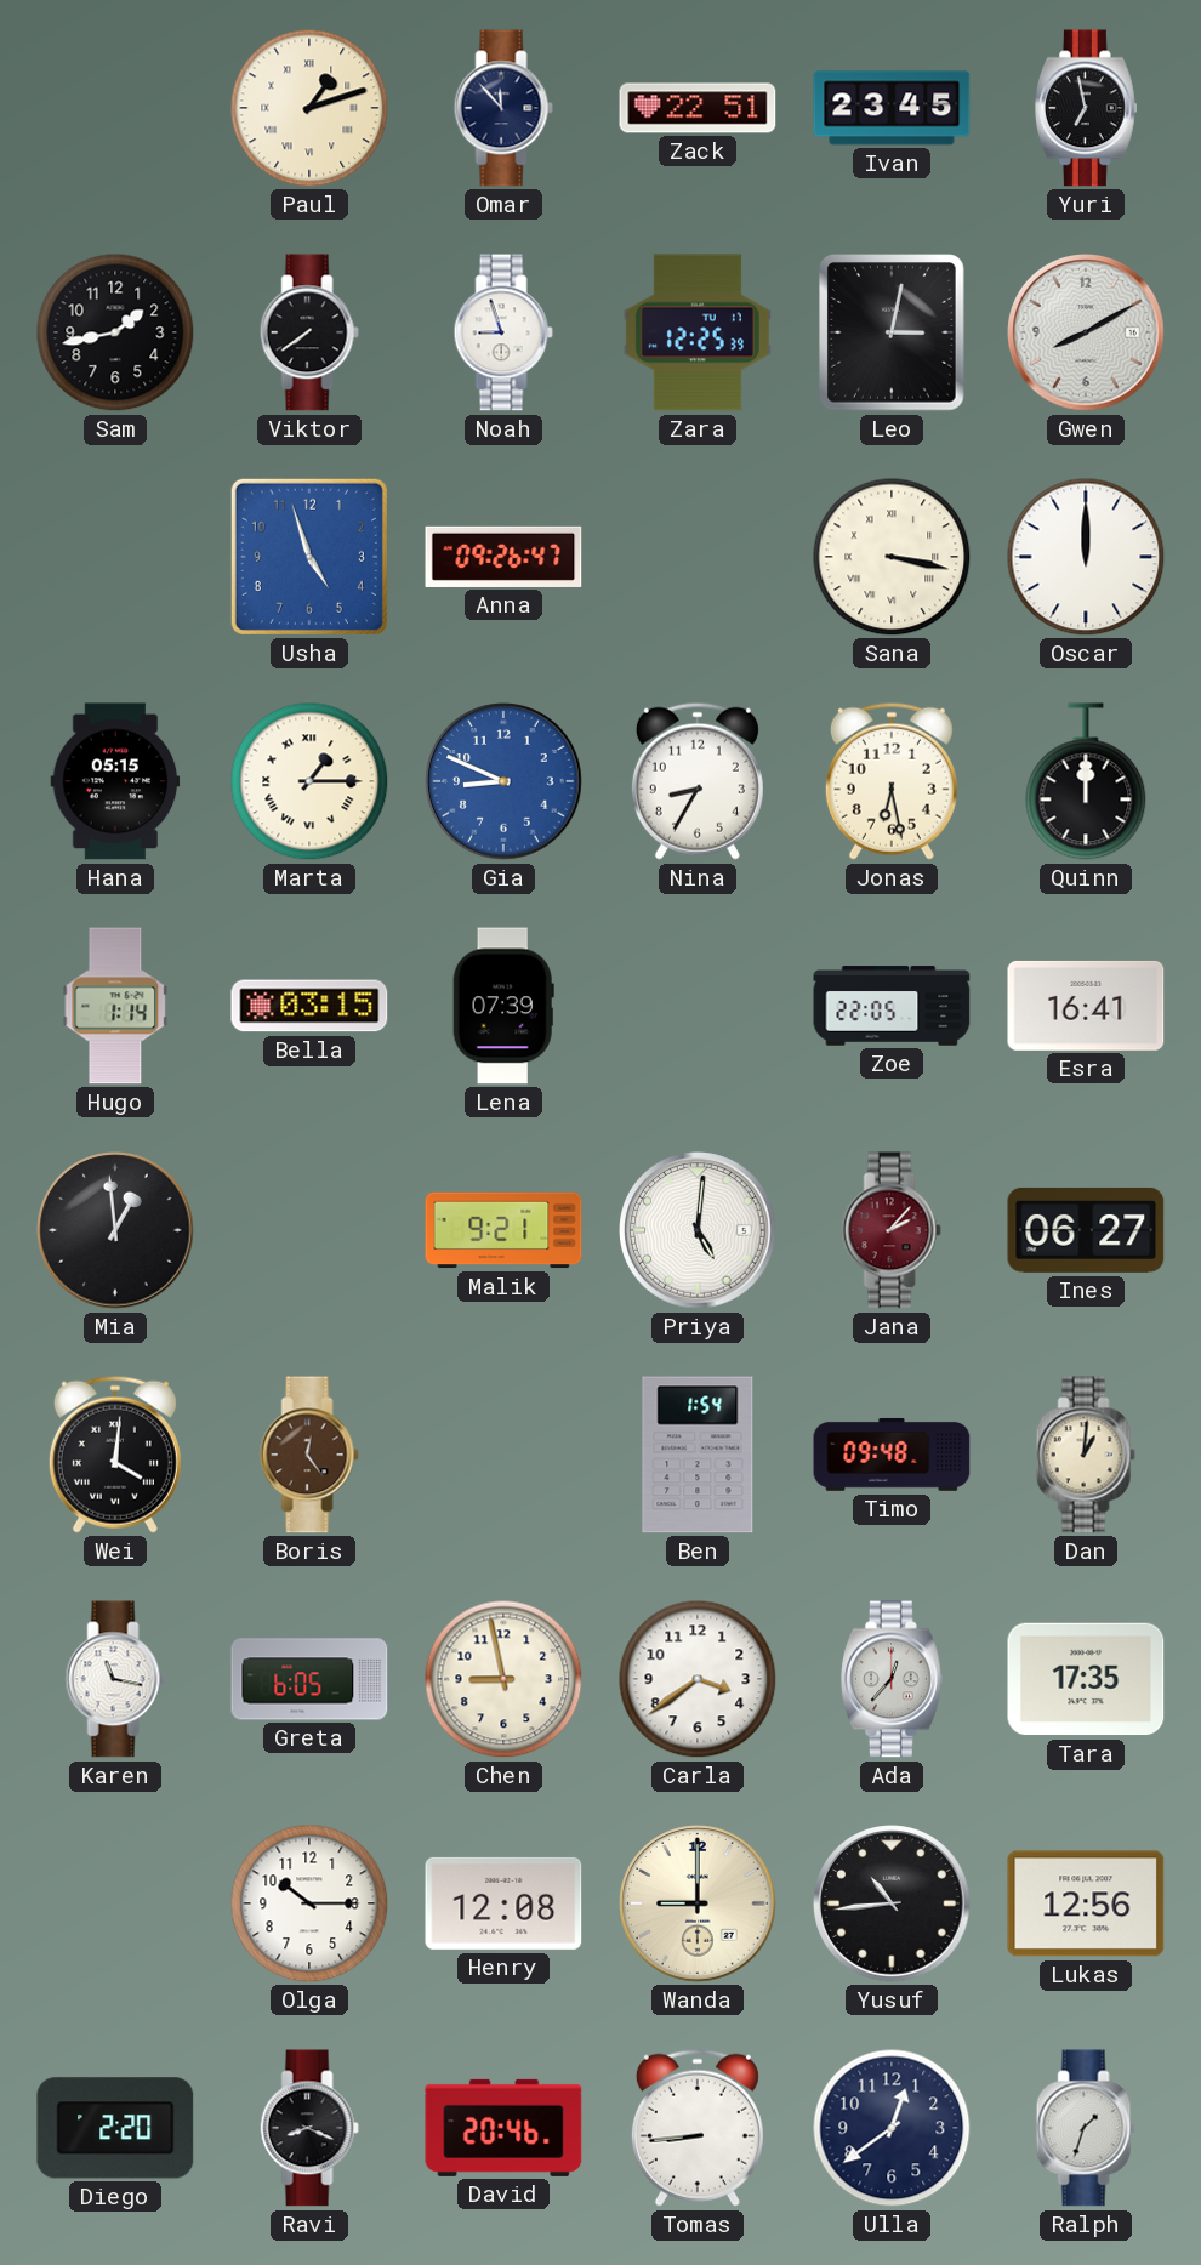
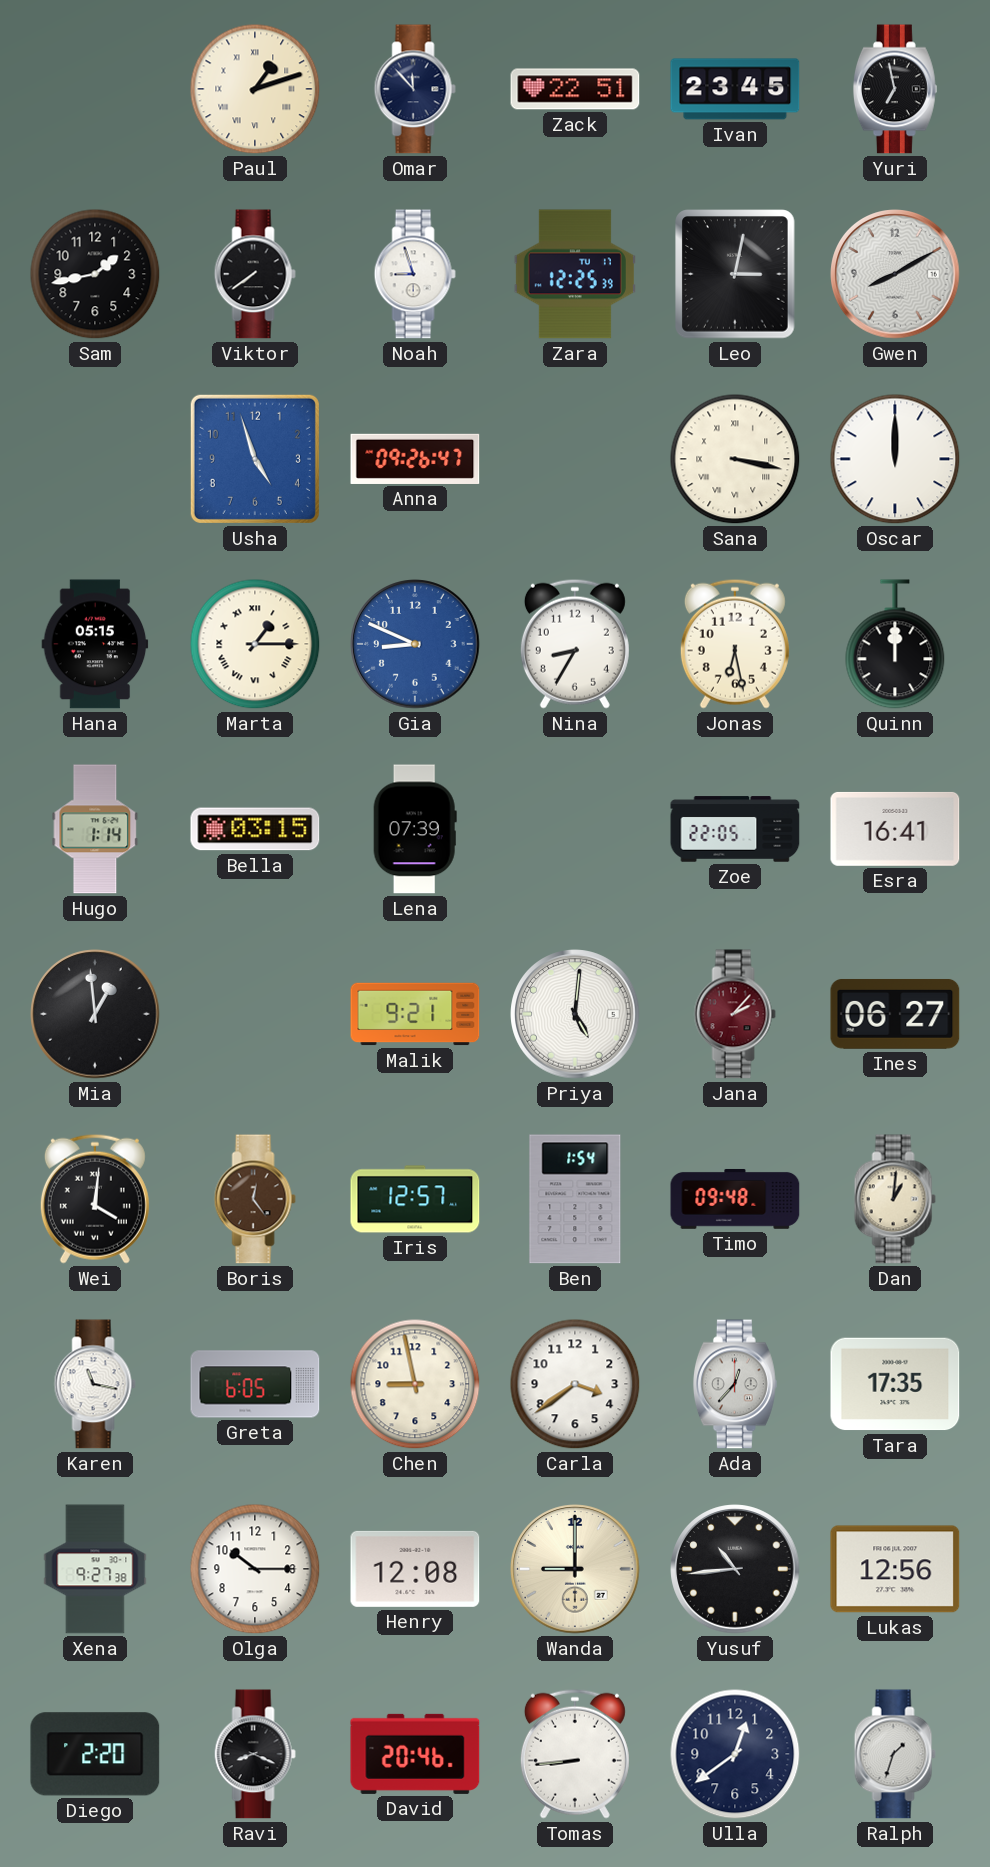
Iris: none -> 12:57
Xena: none -> 9:27
